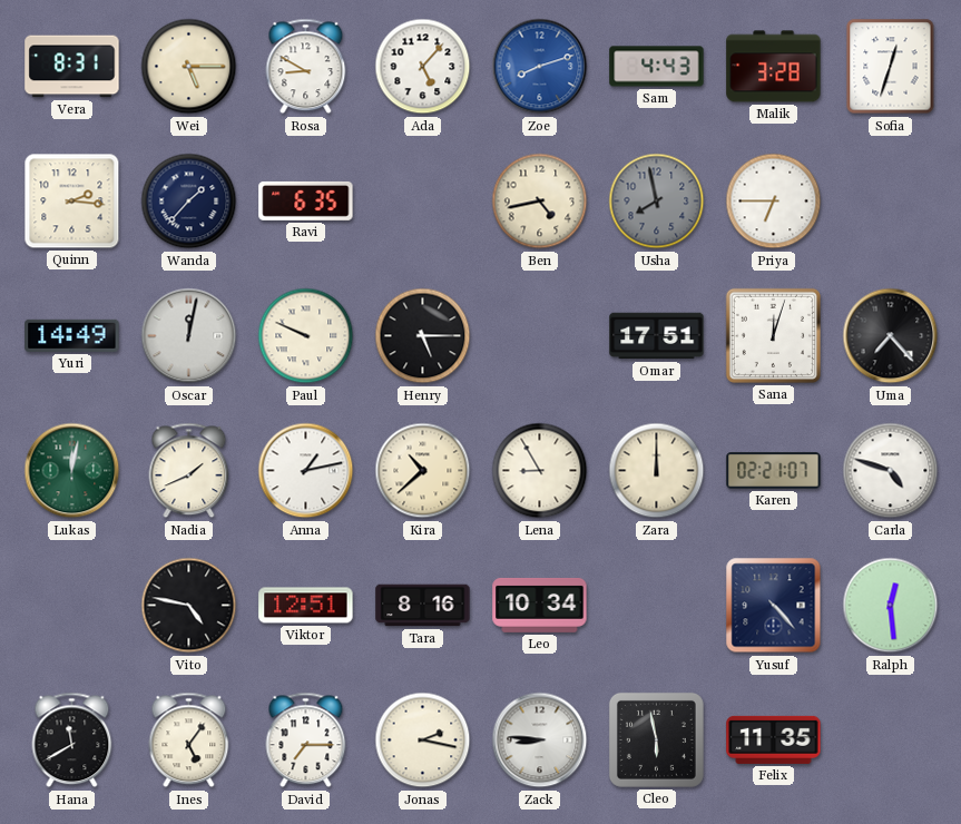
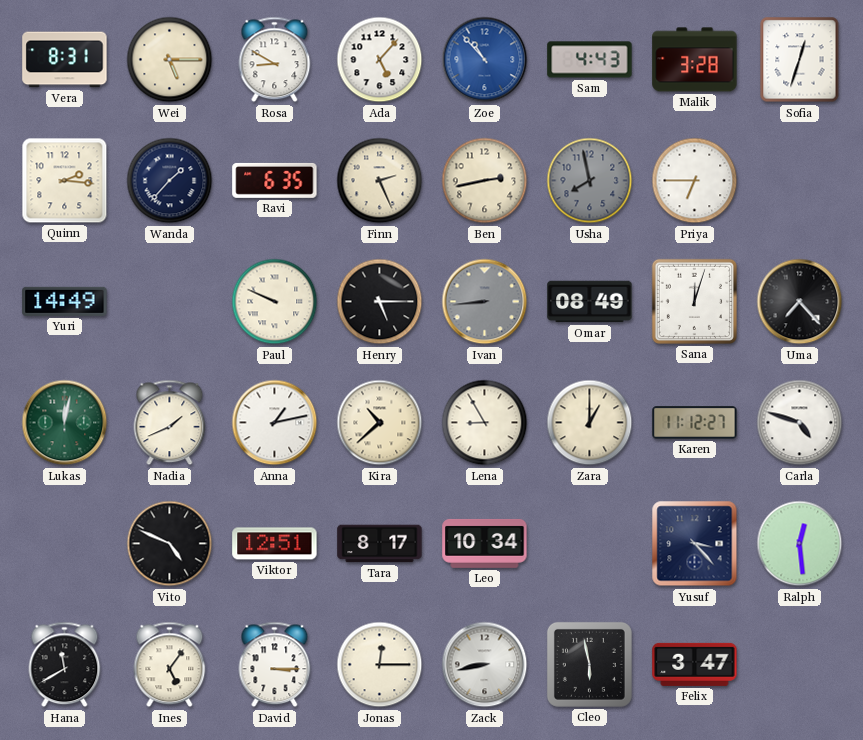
Zoe: 8:12 -> 10:53
Finn: none -> 2:26
Ben: 4:43 -> 2:43
Oscar: 12:02 -> none
Ivan: none -> 8:44
Omar: 17:51 -> 08:49
Zara: 12:00 -> 1:00
Karen: 02:21 -> 11:12
Vito: 4:47 -> 4:49
Tara: 8:16 -> 8:17
Yusuf: 4:23 -> 3:23
David: 7:15 -> 3:15
Jonas: 2:17 -> 12:15
Zack: 8:46 -> 8:43
Felix: 11:35 -> 3:47
